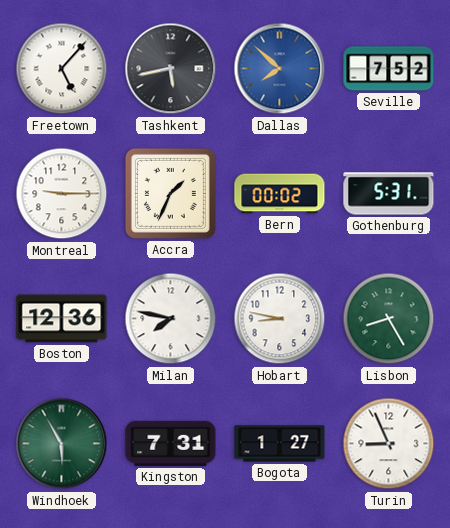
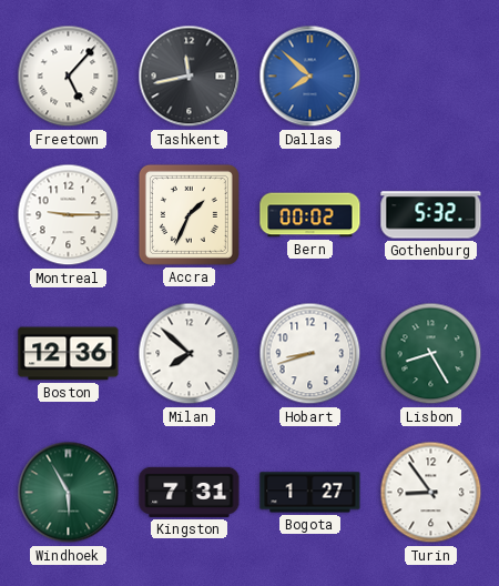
Tashkent: 5:43 -> 11:43
Seville: 7:52 -> none
Gothenburg: 5:31 -> 5:32
Milan: 7:47 -> 7:52
Hobart: 8:47 -> 8:42
Turin: 8:56 -> 8:54
